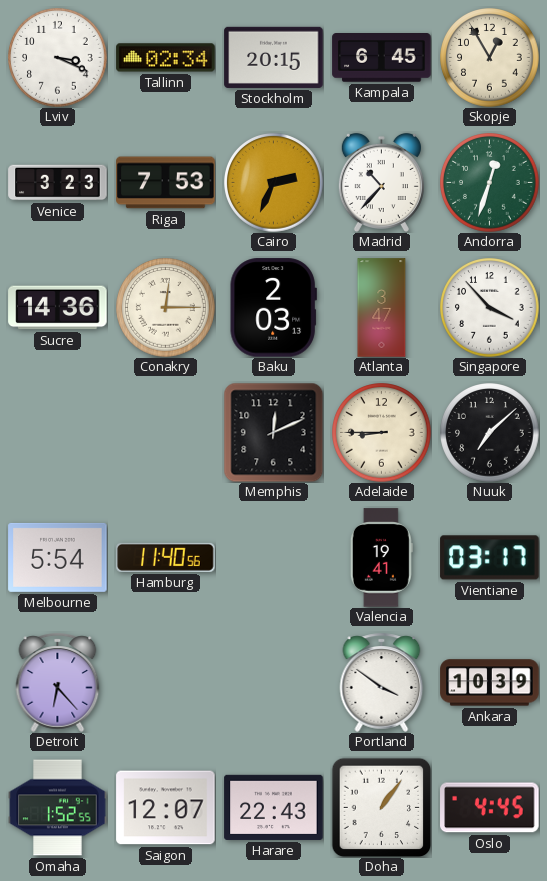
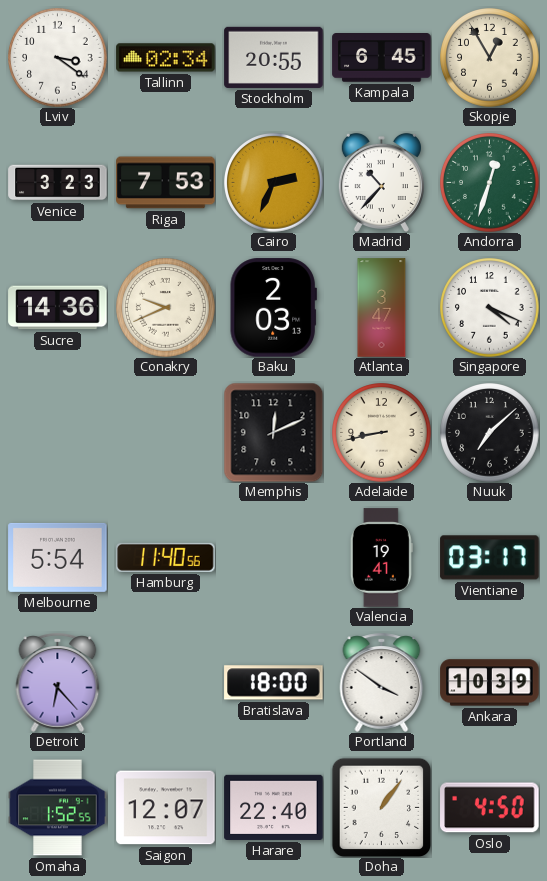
Lviv: 3:19 -> 3:21
Stockholm: 20:15 -> 20:55
Conakry: 12:15 -> 9:41
Singapore: 3:53 -> 4:19
Adelaide: 8:45 -> 8:43
Bratislava: none -> 18:00
Harare: 22:43 -> 22:40
Oslo: 4:45 -> 4:50
